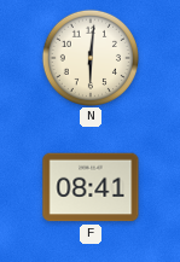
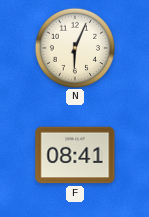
N: 6:01 -> 6:04
